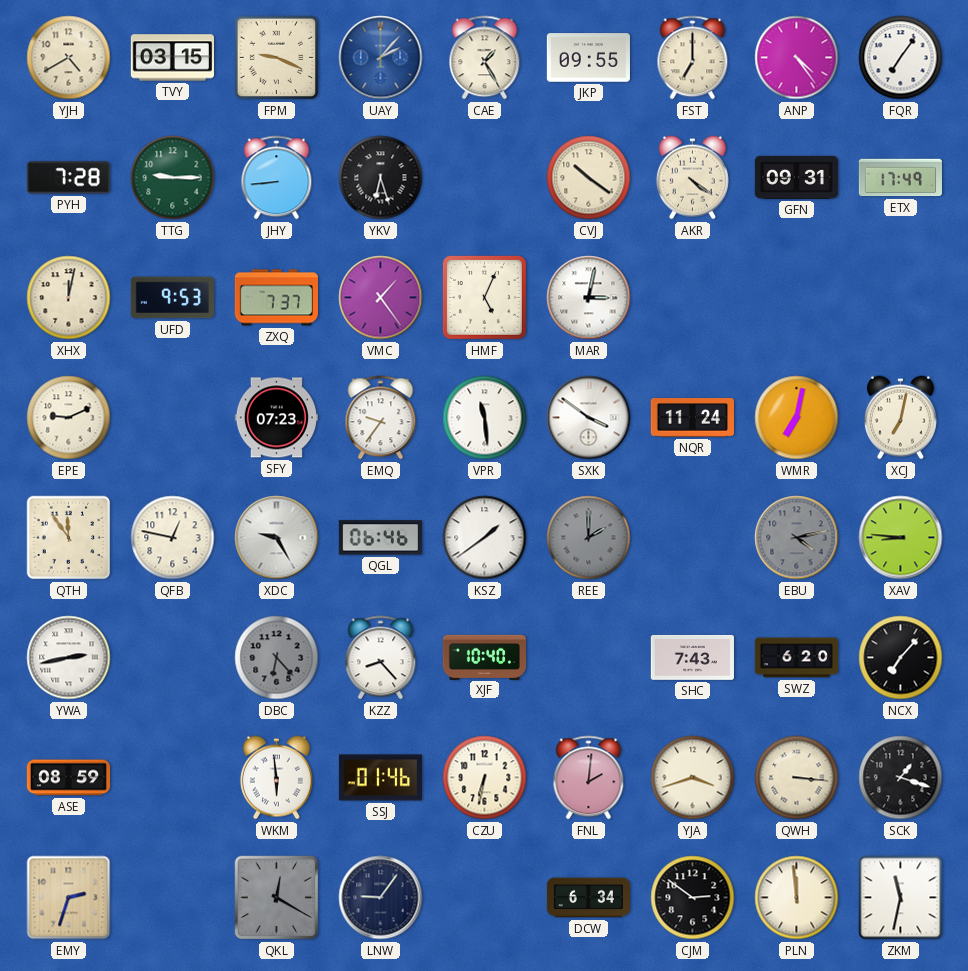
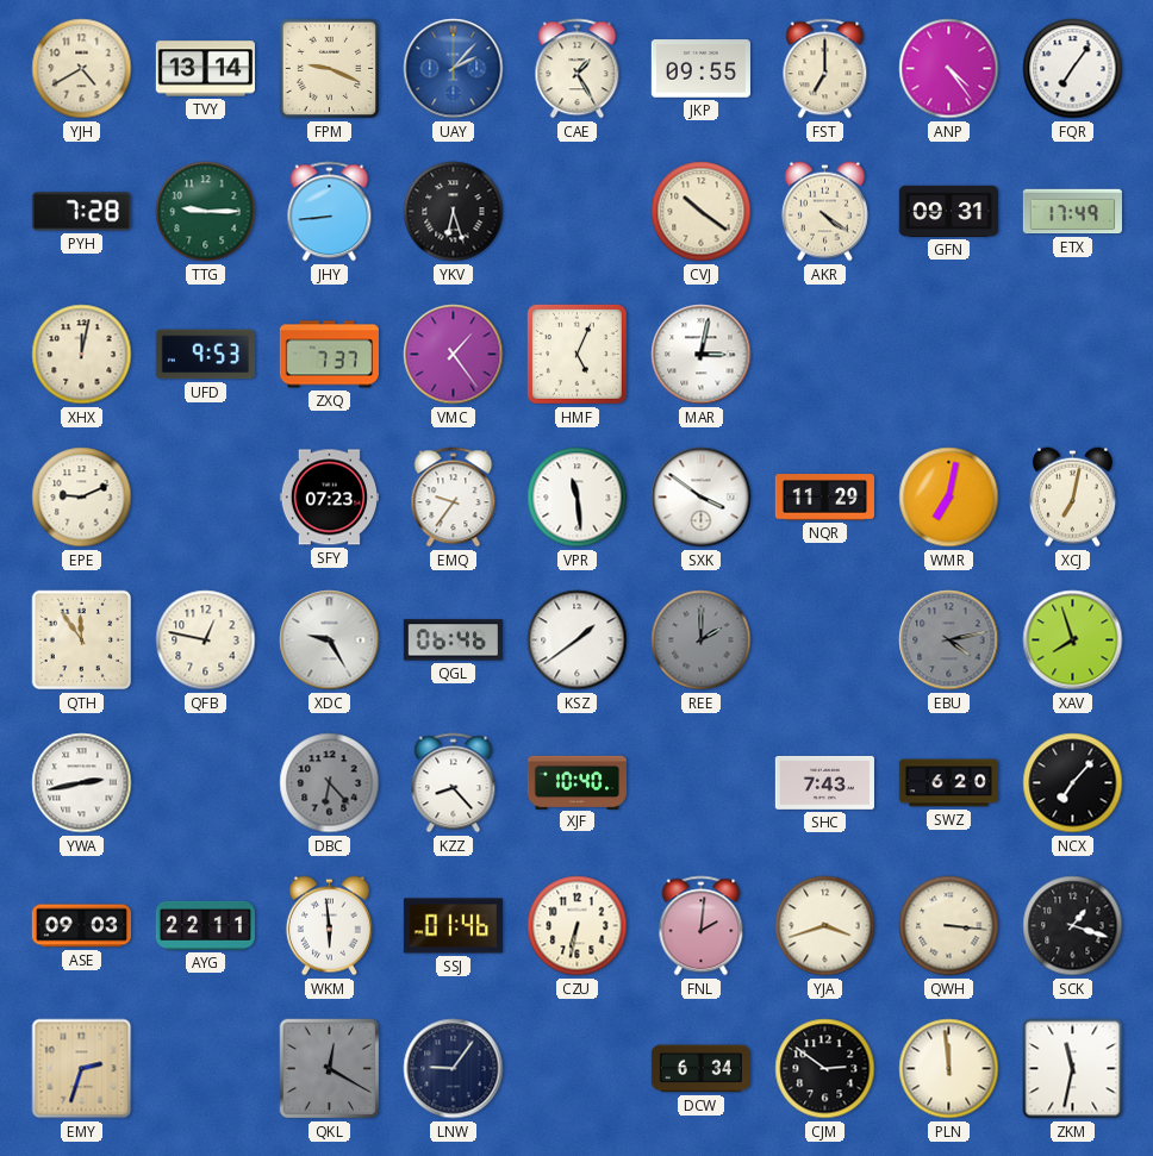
TVY: 03:15 -> 13:14
NQR: 11:24 -> 11:29
XAV: 8:46 -> 7:57
ASE: 08:59 -> 09:03
AYG: none -> 22:11
